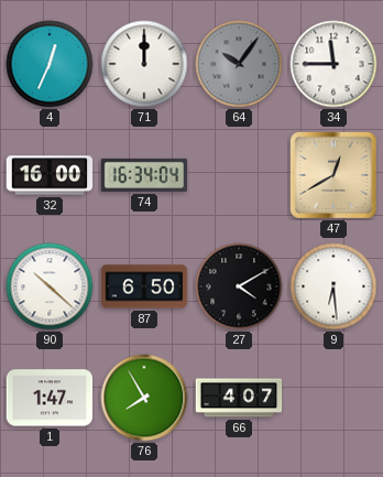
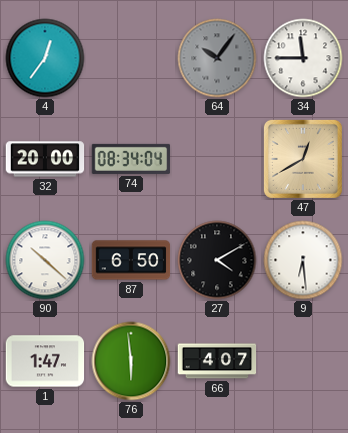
4: 12:34 -> 12:36
71: 12:00 -> none
32: 16:00 -> 20:00
74: 16:34 -> 08:34
76: 7:55 -> 5:59
